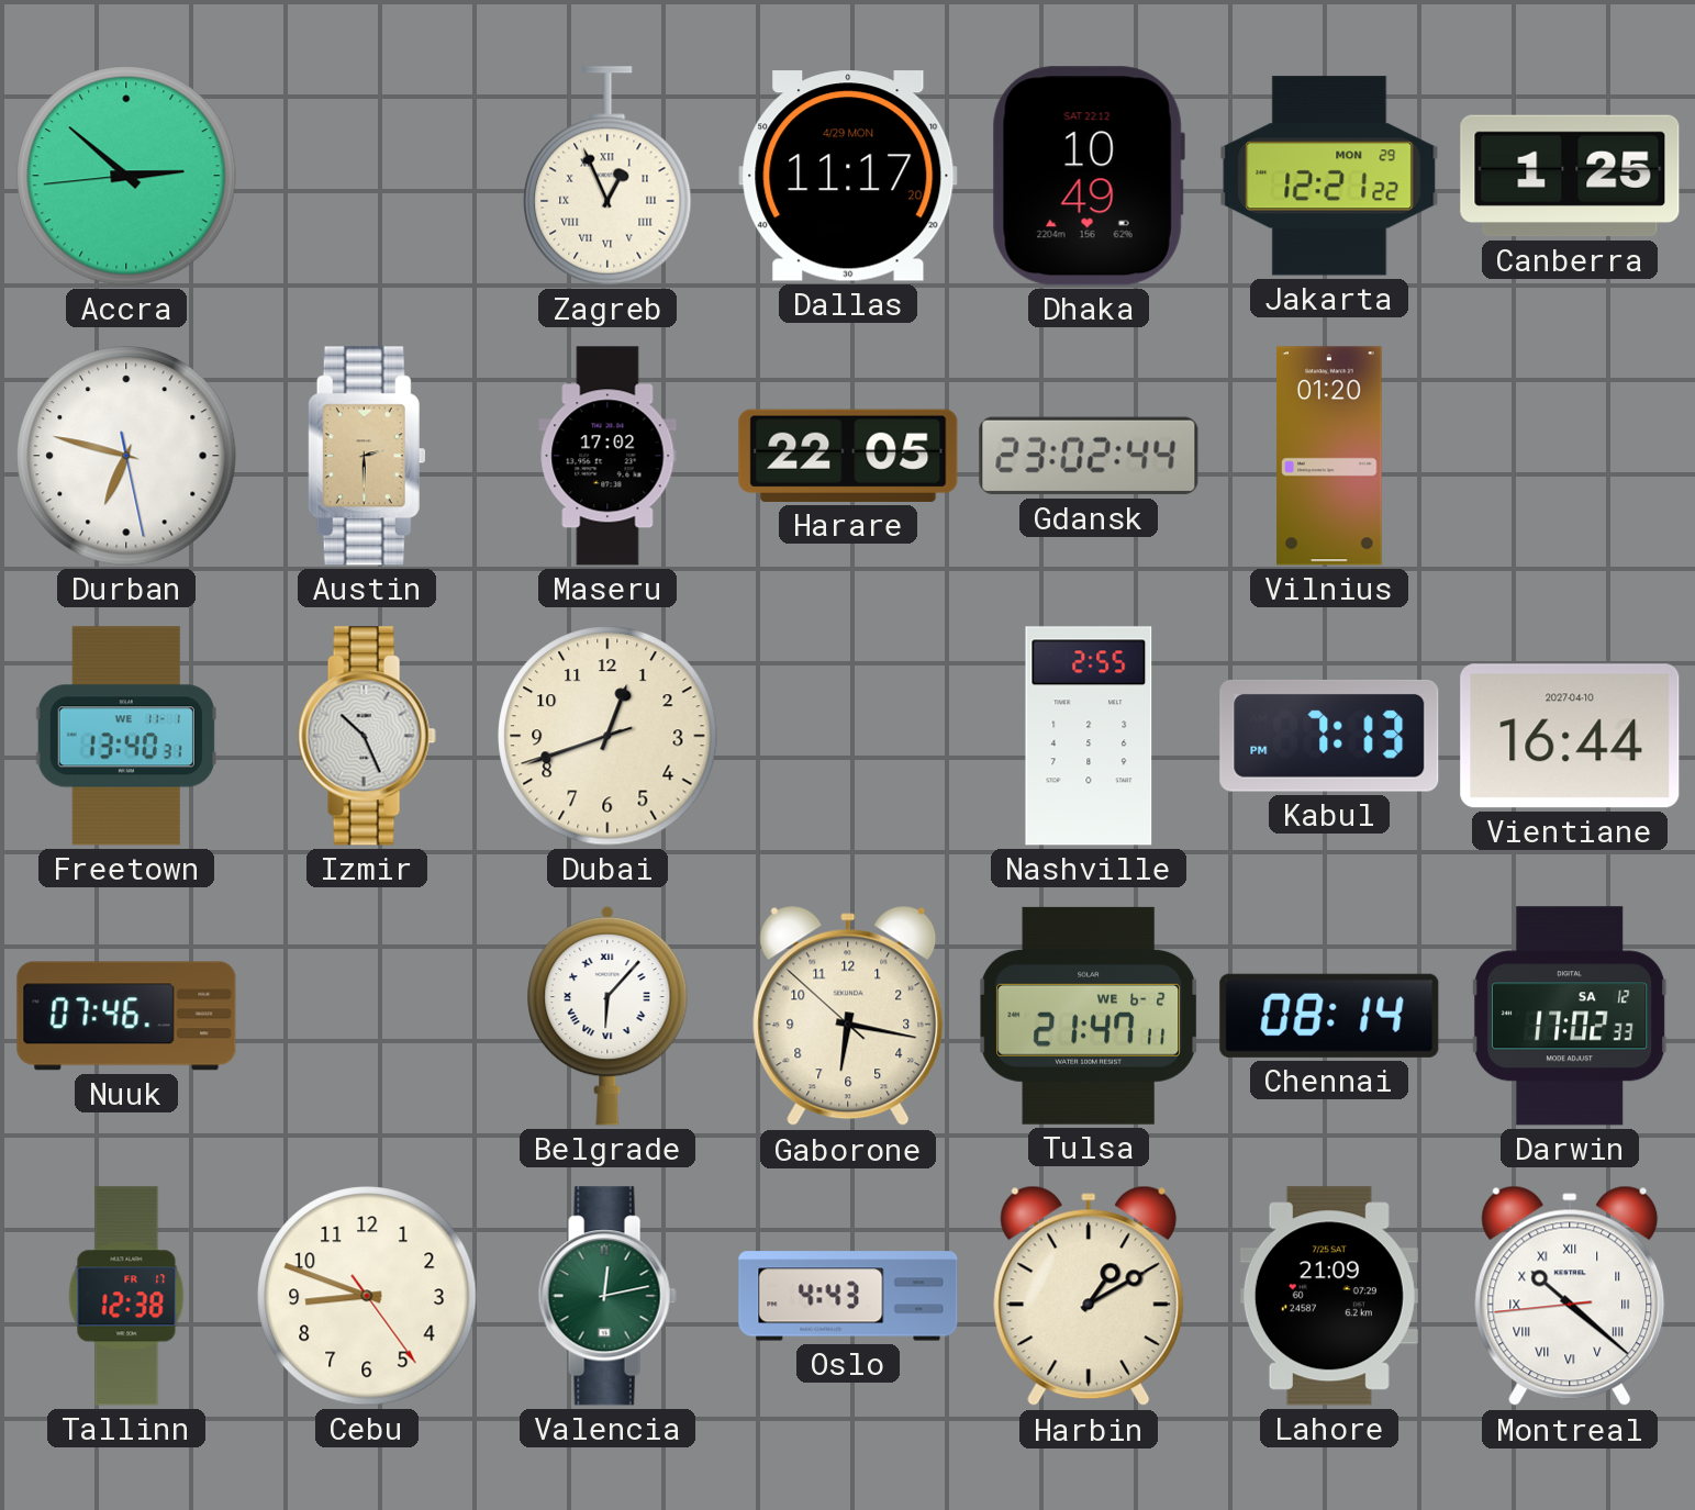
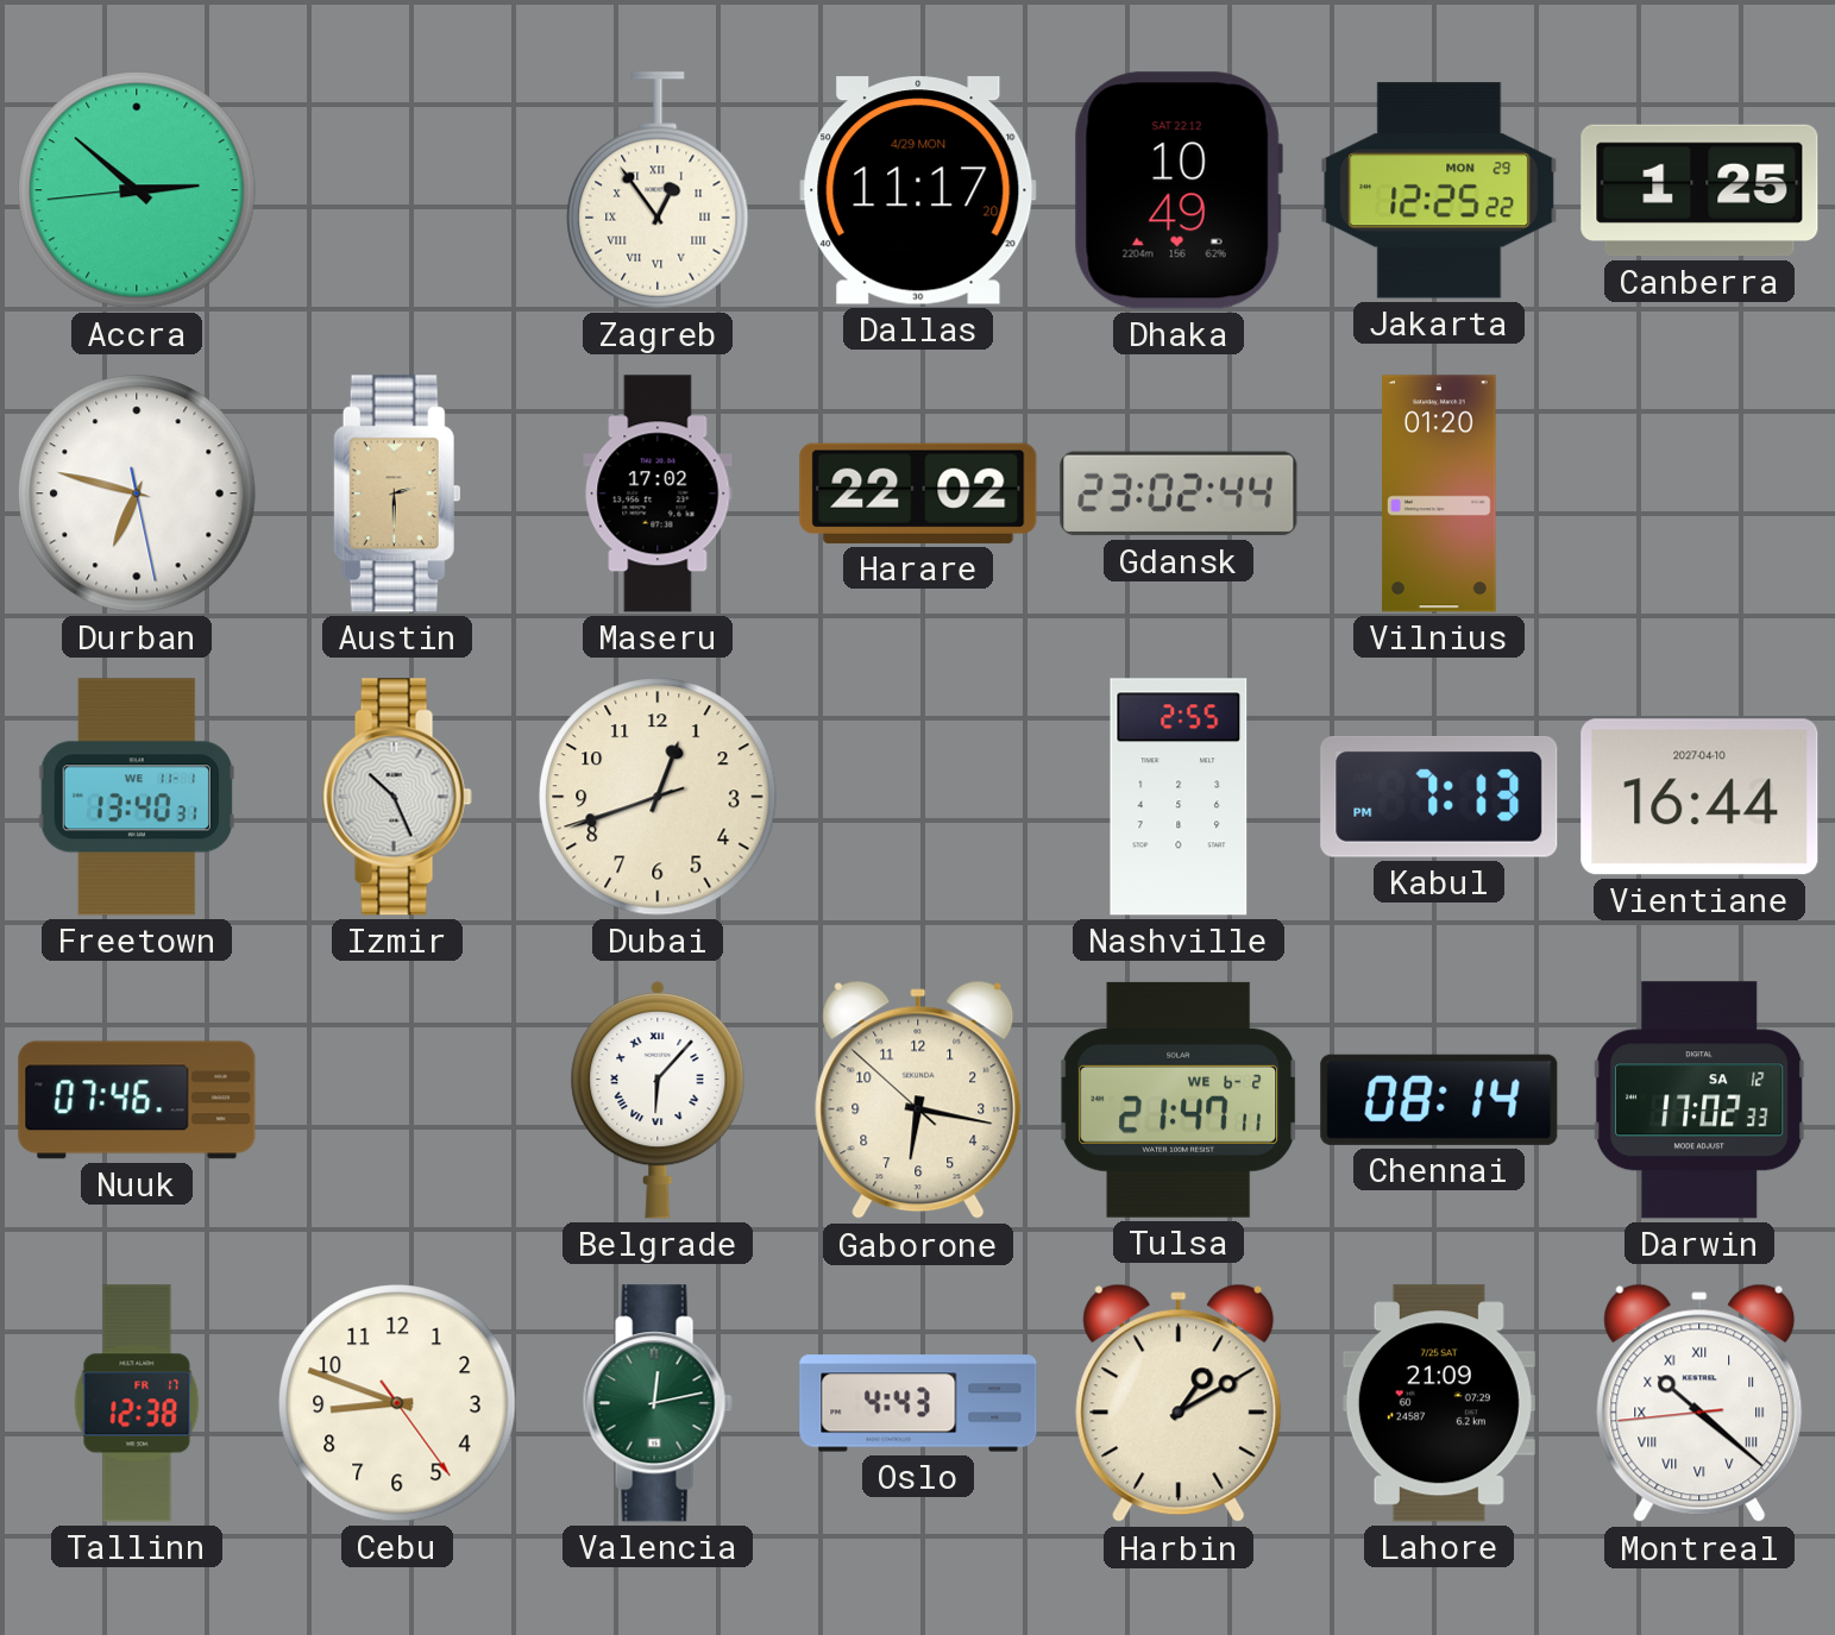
Zagreb: 12:56 -> 12:54
Jakarta: 12:21 -> 12:25
Harare: 22:05 -> 22:02
